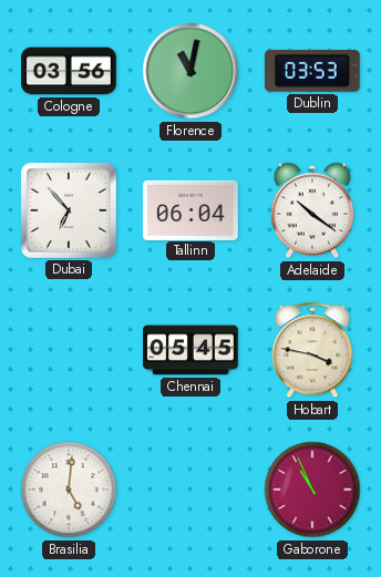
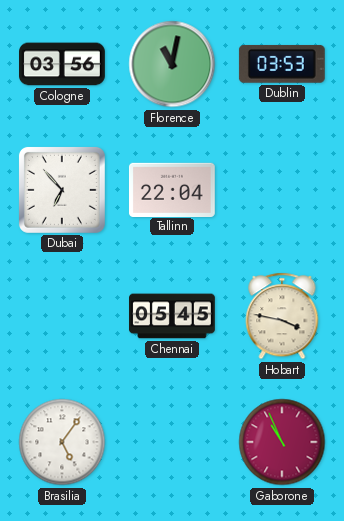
Tallinn: 06:04 -> 22:04
Adelaide: 10:21 -> none
Brasilia: 5:01 -> 5:06
